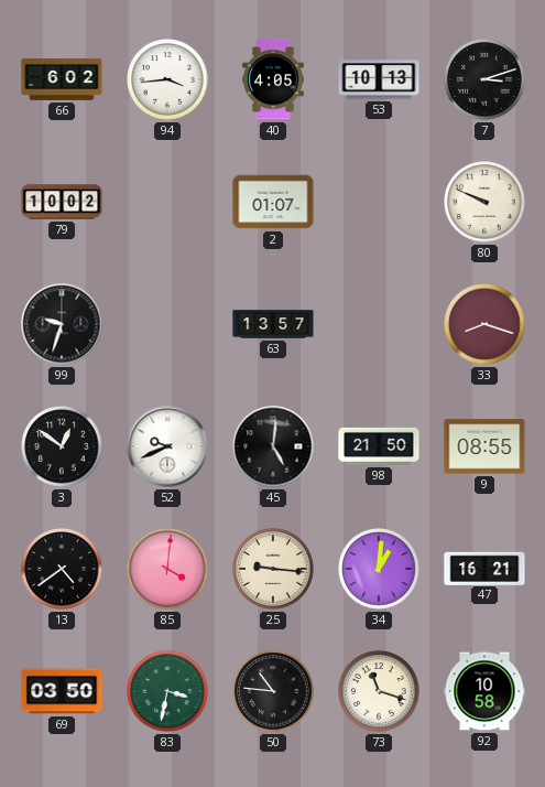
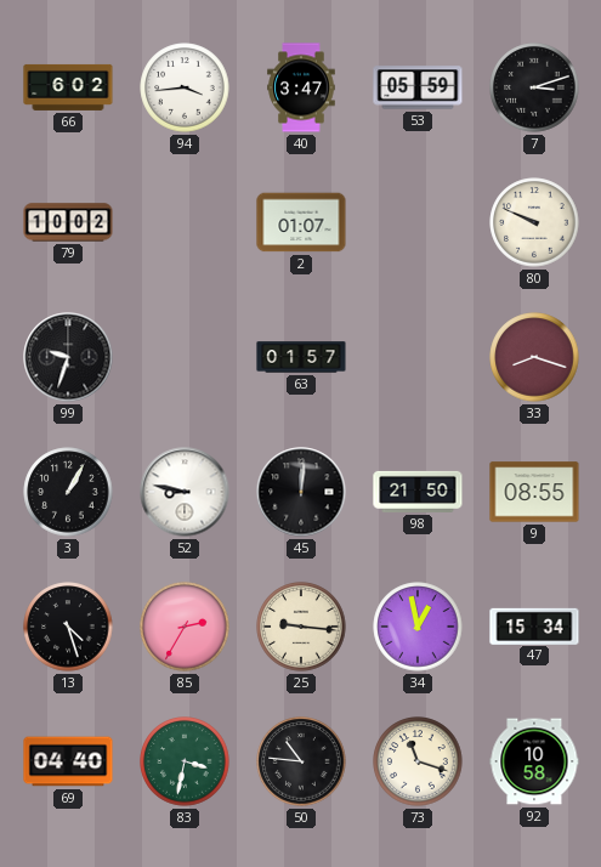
40: 4:05 -> 3:47
53: 10:13 -> 05:59
63: 13:57 -> 01:57
3: 12:51 -> 1:05
52: 9:41 -> 8:47
45: 5:01 -> 12:01
13: 4:39 -> 4:27
85: 4:01 -> 2:35
34: 1:01 -> 12:58
47: 16:21 -> 15:34
69: 03:50 -> 04:40
